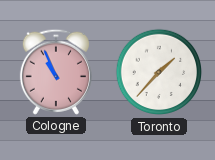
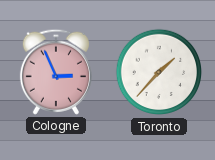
Cologne: 10:56 -> 2:56
